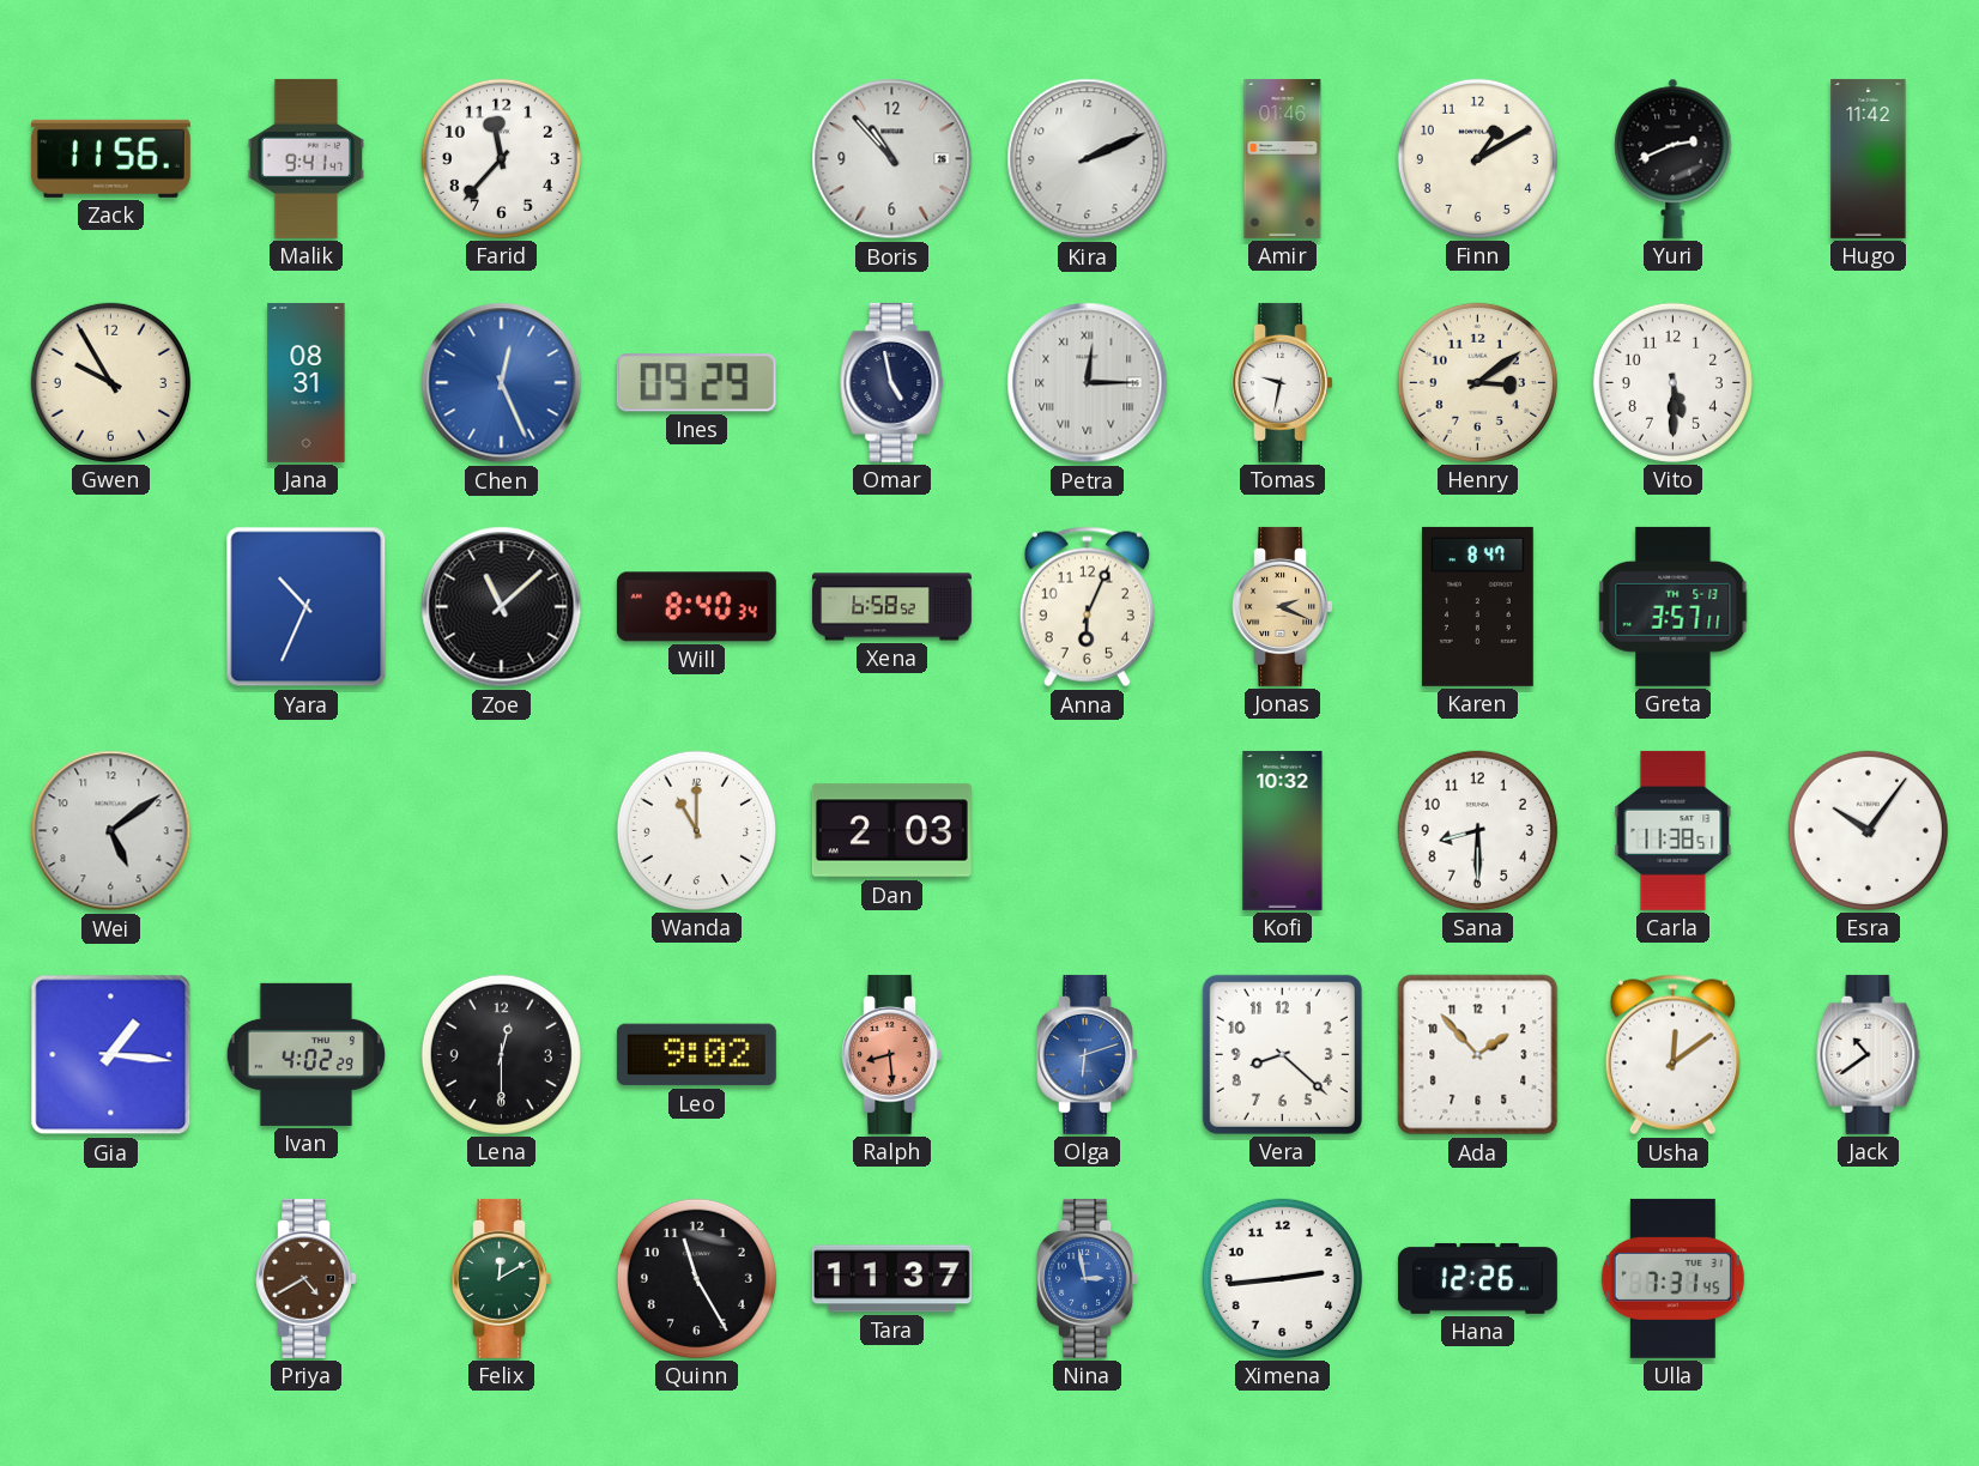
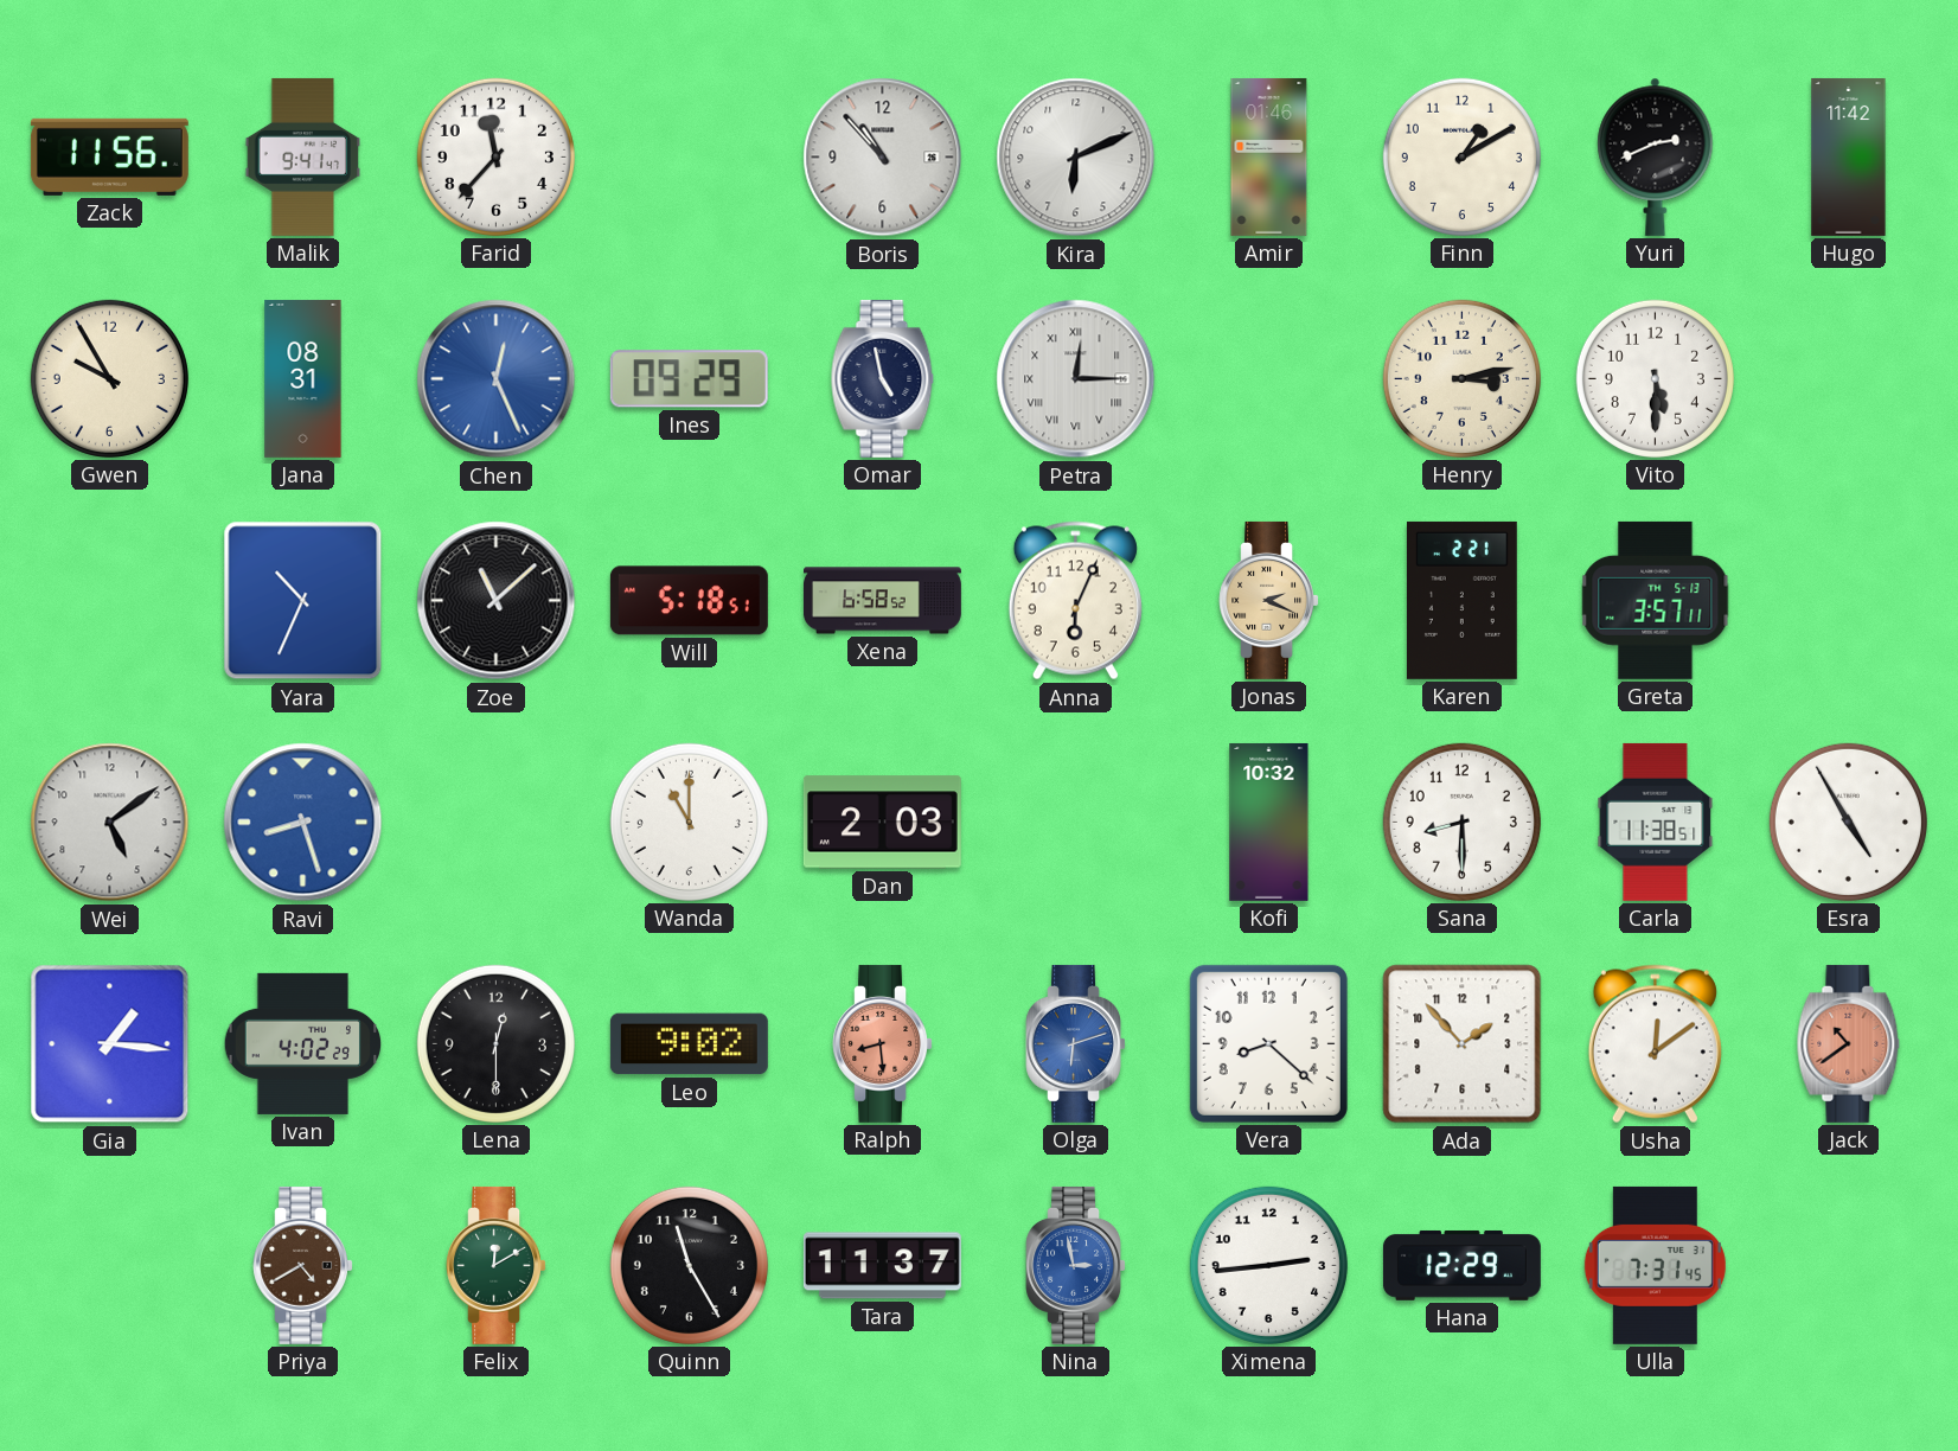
Kira: 2:11 -> 6:11
Tomas: 9:32 -> none
Henry: 3:09 -> 3:13
Will: 8:40 -> 5:18
Karen: 8:47 -> 2:21
Ravi: none -> 8:27
Esra: 10:06 -> 4:55
Jack dial: white -> salmon
Hana: 12:26 -> 12:29
